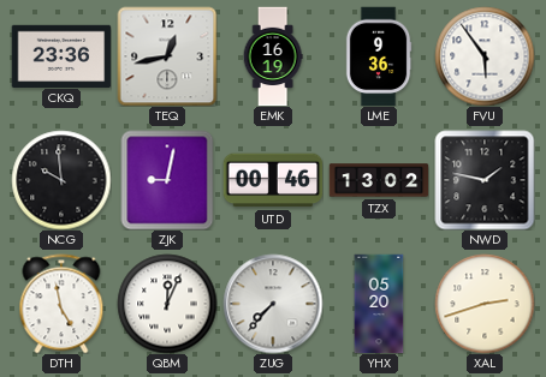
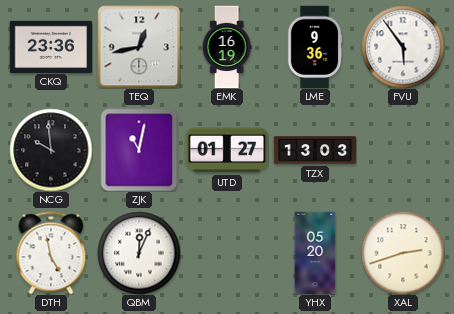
ZJK: 9:02 -> 11:02
UTD: 00:46 -> 01:27
TZX: 13:02 -> 13:03
NWD: 1:47 -> none
ZUG: 7:37 -> none
